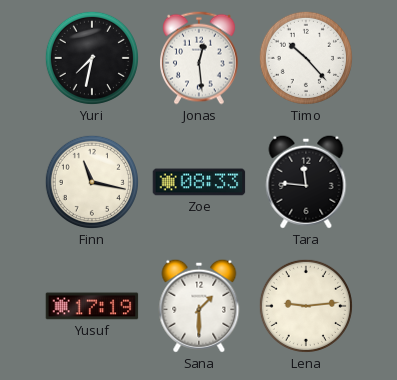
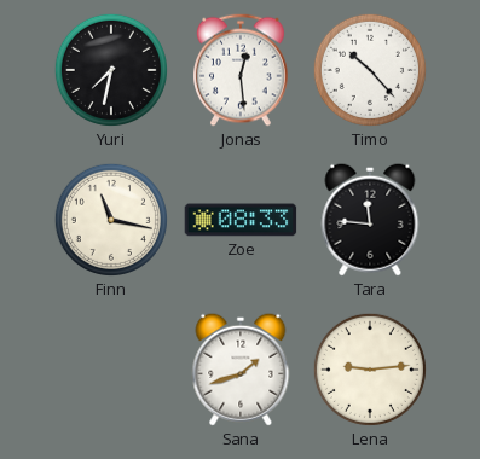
Yusuf: 17:19 -> none
Sana: 1:30 -> 1:42
